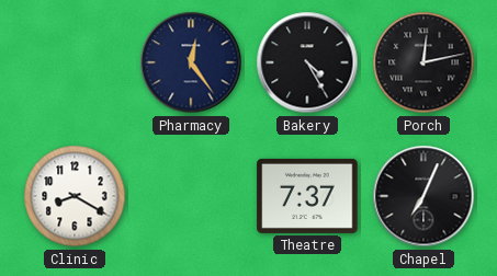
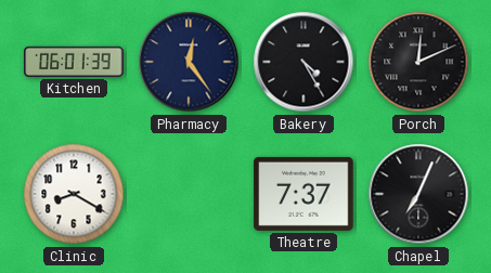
Kitchen: none -> 06:01
Porch: 12:13 -> 12:11
